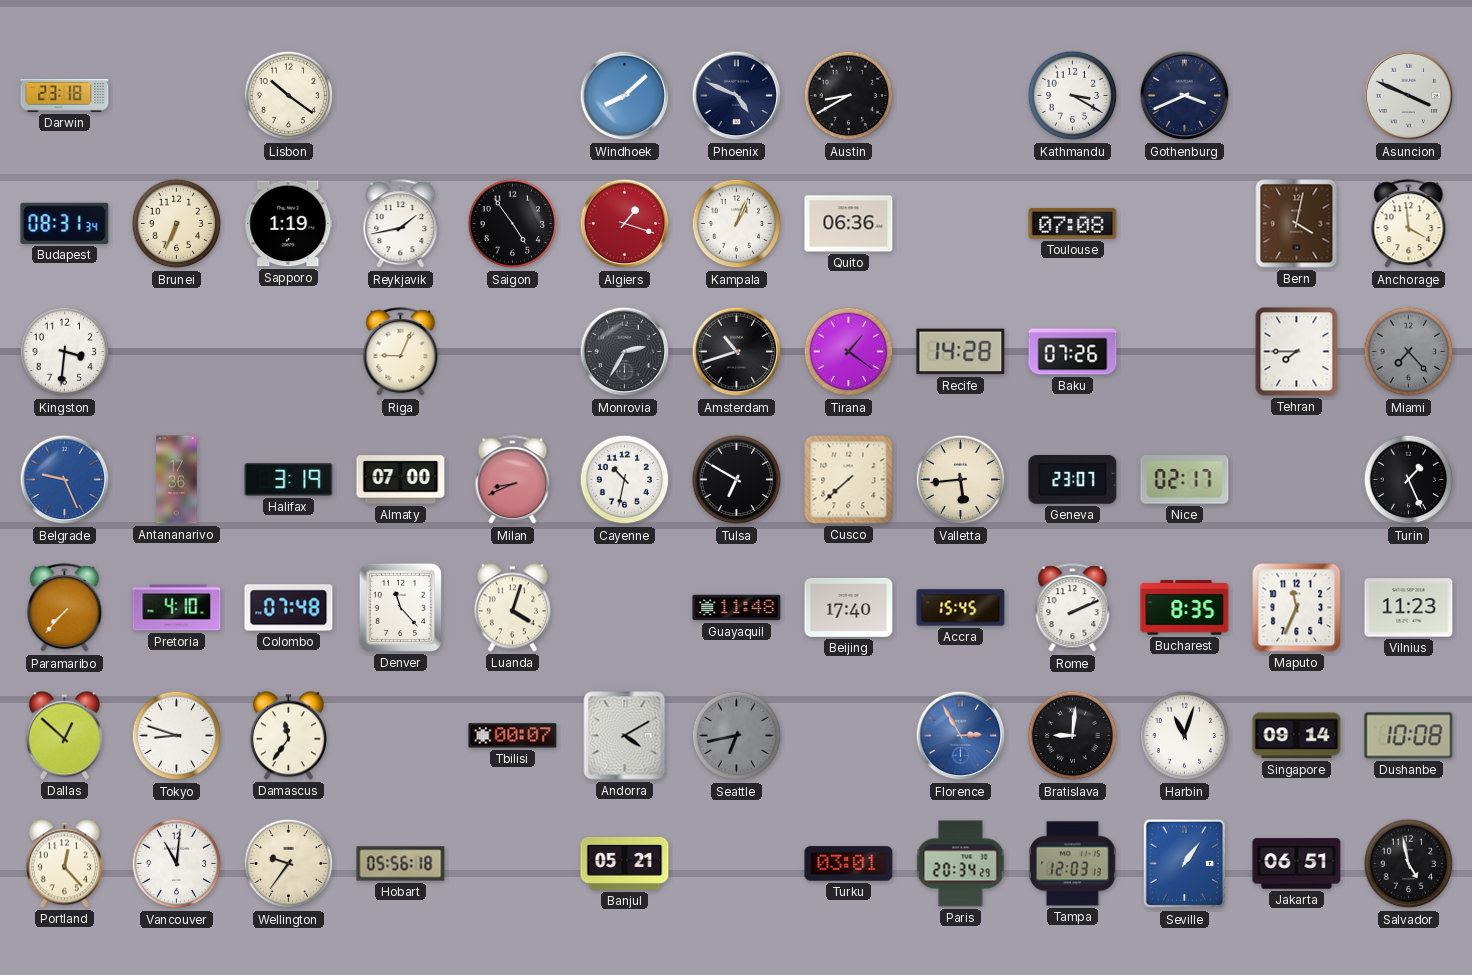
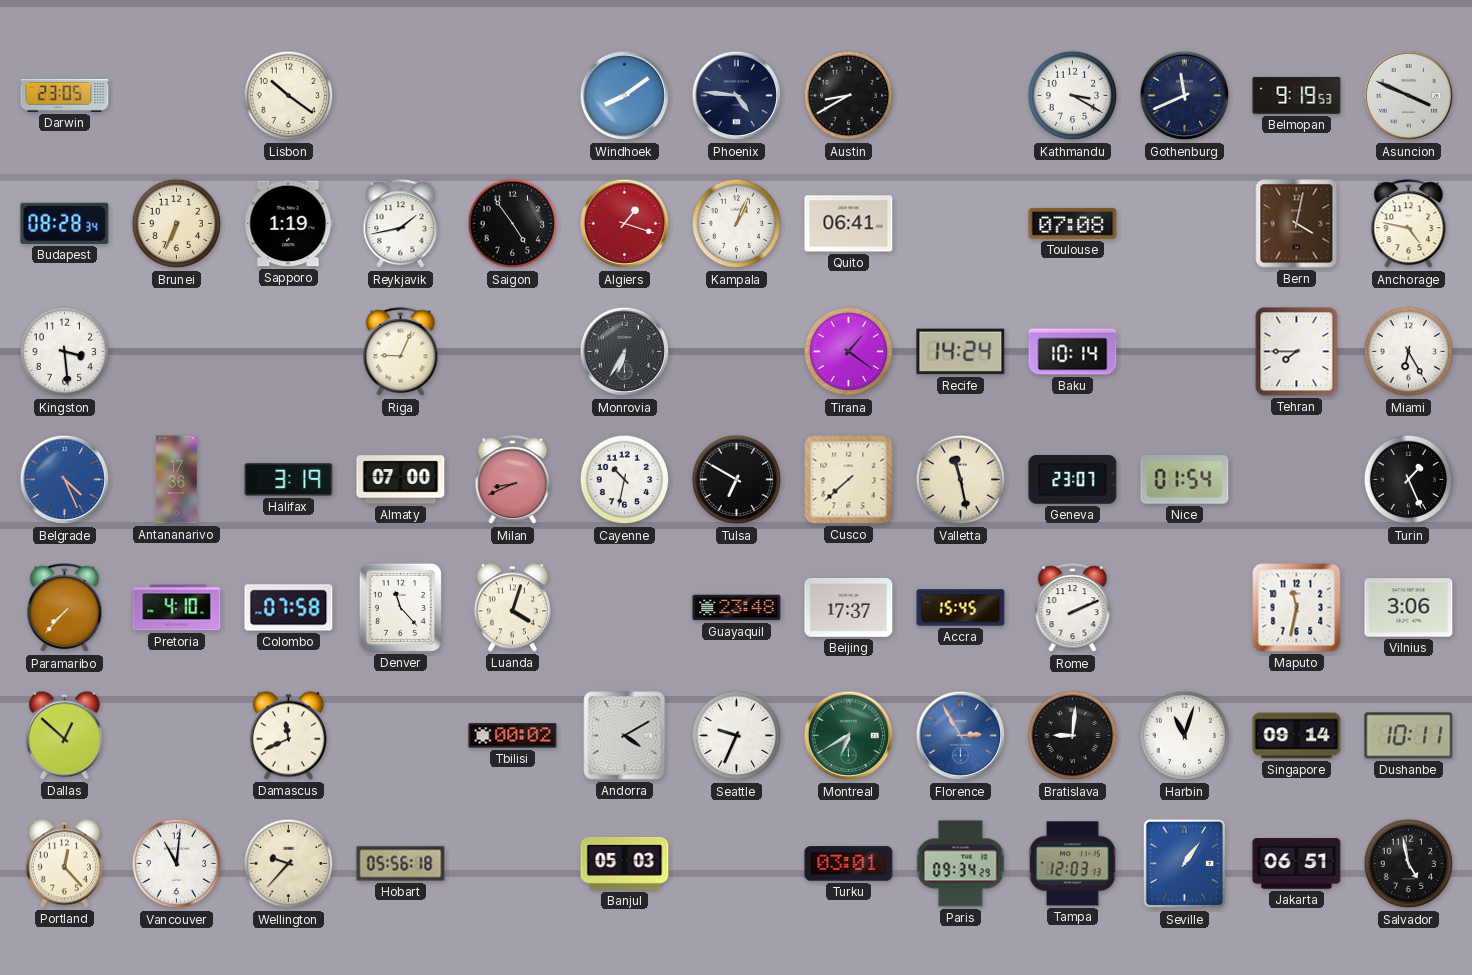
Darwin: 23:18 -> 23:05
Windhoek: 8:08 -> 8:09
Phoenix: 4:49 -> 4:46
Gothenburg: 3:41 -> 11:41
Belmopan: none -> 9:19
Budapest: 08:31 -> 08:28
Quito: 06:36 -> 06:41
Anchorage: 3:59 -> 4:47
Kingston: 3:31 -> 3:29
Monrovia: 2:35 -> 6:35
Amsterdam: 10:42 -> none
Recife: 14:28 -> 14:24
Baku: 07:26 -> 10:14
Miami: 7:23 -> 6:25
Miami dial: grey -> white
Belgrade: 9:26 -> 4:26
Valletta: 5:44 -> 11:28
Nice: 02:17 -> 01:54
Colombo: 07:48 -> 07:58
Guayaquil: 11:48 -> 23:48
Beijing: 17:40 -> 17:37
Bucharest: 8:35 -> none
Maputo: 11:34 -> 11:32
Vilnius: 11:23 -> 3:06
Tokyo: 8:48 -> none
Damascus: 11:36 -> 11:41
Tbilisi: 00:07 -> 00:02
Seattle: 6:43 -> 9:34
Seattle dial: grey -> white
Montreal: none -> 6:40
Dushanbe: 10:08 -> 10:11
Wellington: 9:36 -> 9:37
Banjul: 05:21 -> 05:03
Paris: 20:34 -> 09:34
